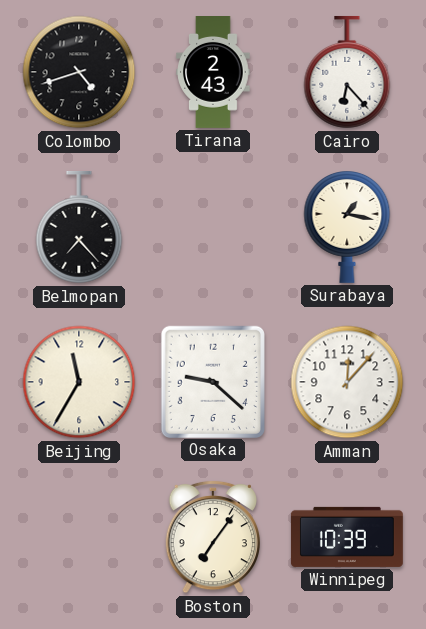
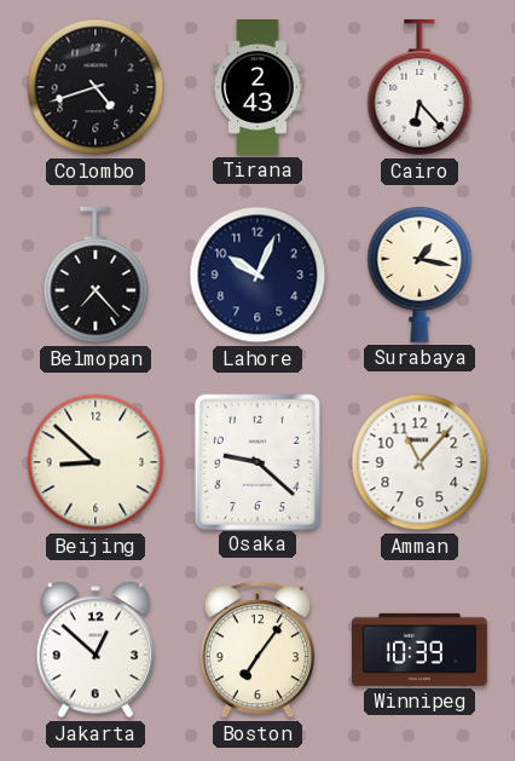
Lahore: none -> 10:04
Beijing: 11:35 -> 8:52
Amman: 12:07 -> 11:07
Jakarta: none -> 12:52
